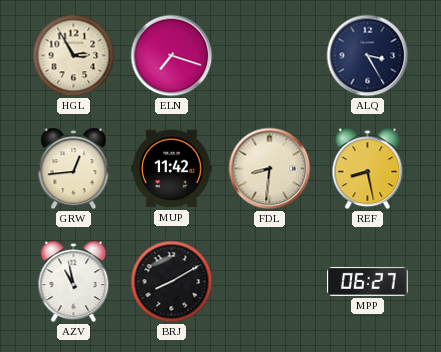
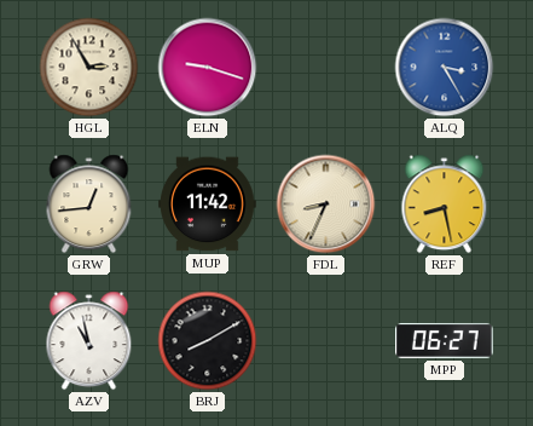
ELN: 7:18 -> 9:18
ALQ dial: navy -> blue
FDL: 8:31 -> 8:34
